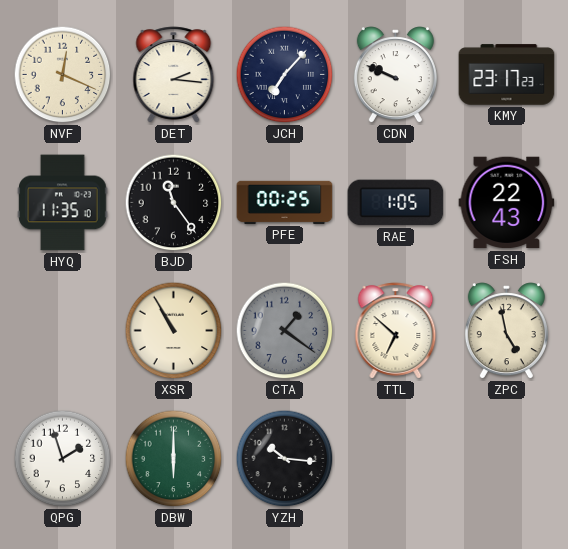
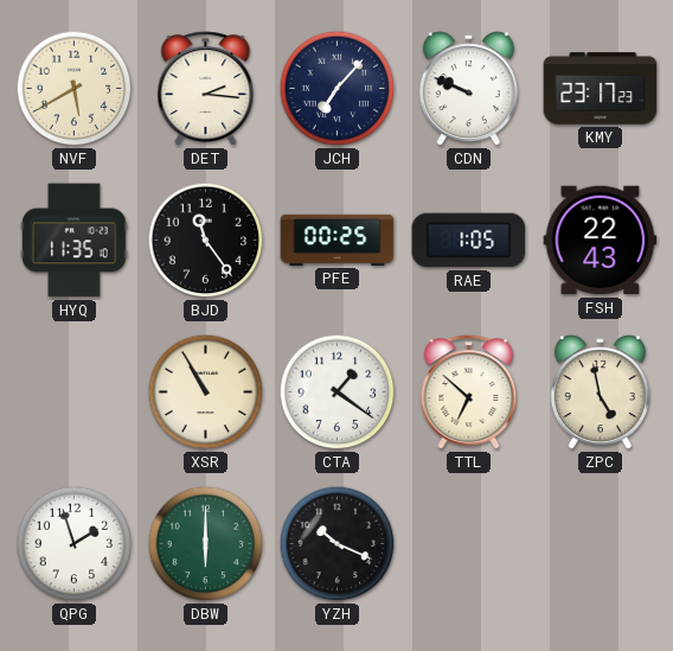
NVF: 12:19 -> 5:40
CTA dial: grey -> white
YZH: 10:16 -> 10:19
